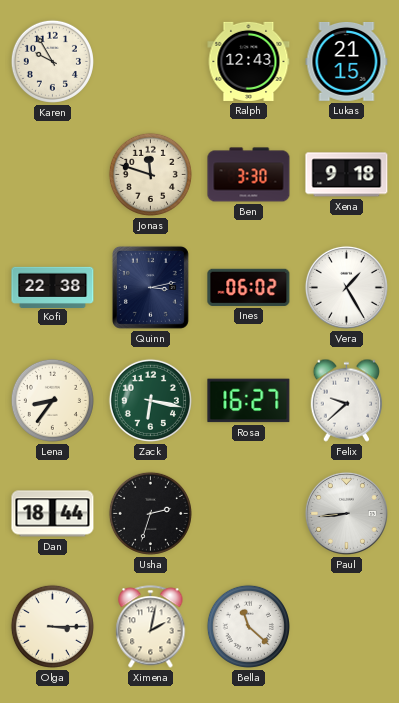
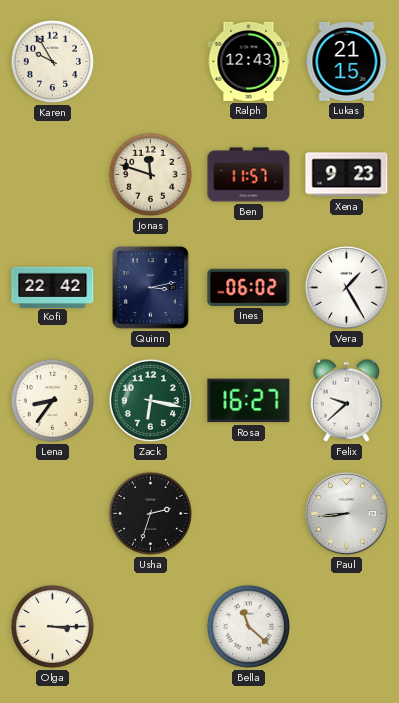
Ben: 3:30 -> 11:57
Xena: 9:18 -> 9:23
Kofi: 22:38 -> 22:42
Dan: 18:44 -> none
Ximena: 2:02 -> none
